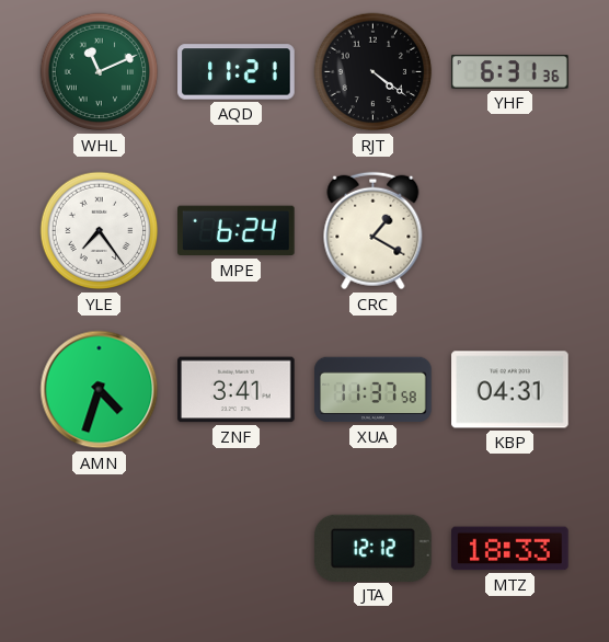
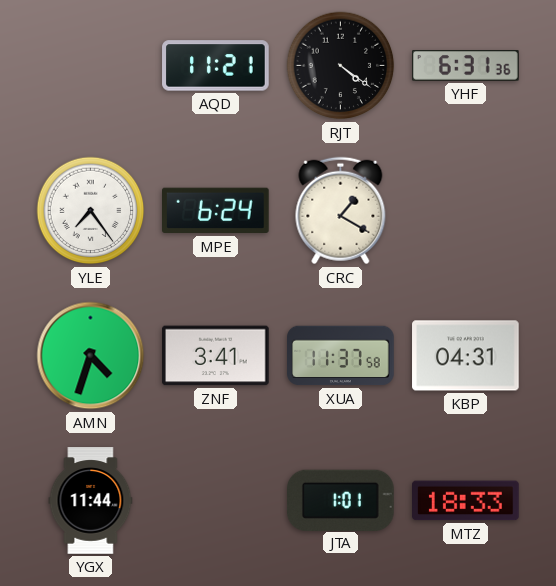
WHL: 11:11 -> none
YGX: none -> 11:44
JTA: 12:12 -> 1:01
